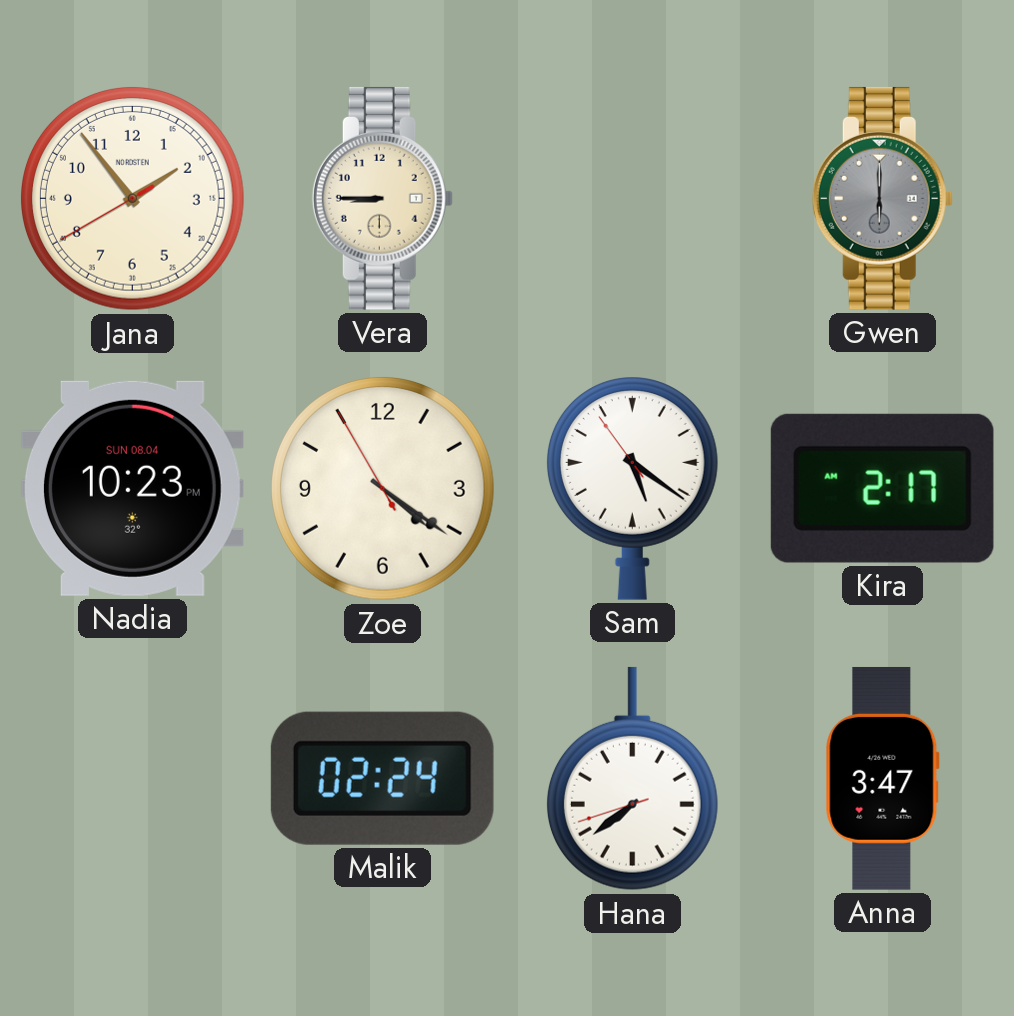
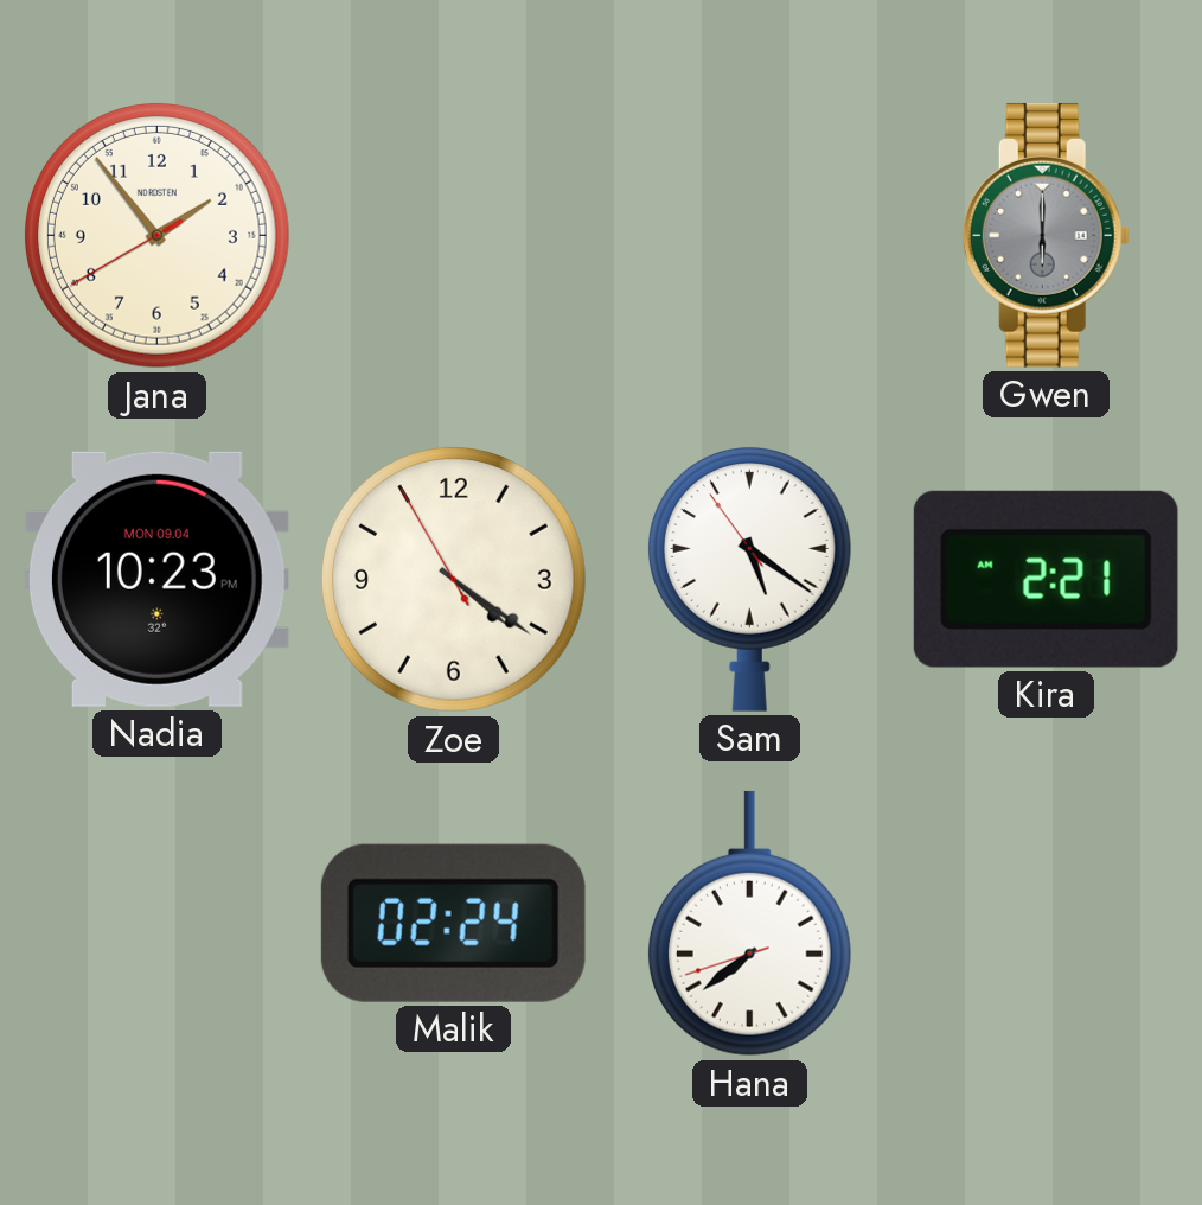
Vera: 8:45 -> none
Nadia date: SUN 08.04 -> MON 09.04
Kira: 2:17 -> 2:21
Anna: 3:47 -> none
